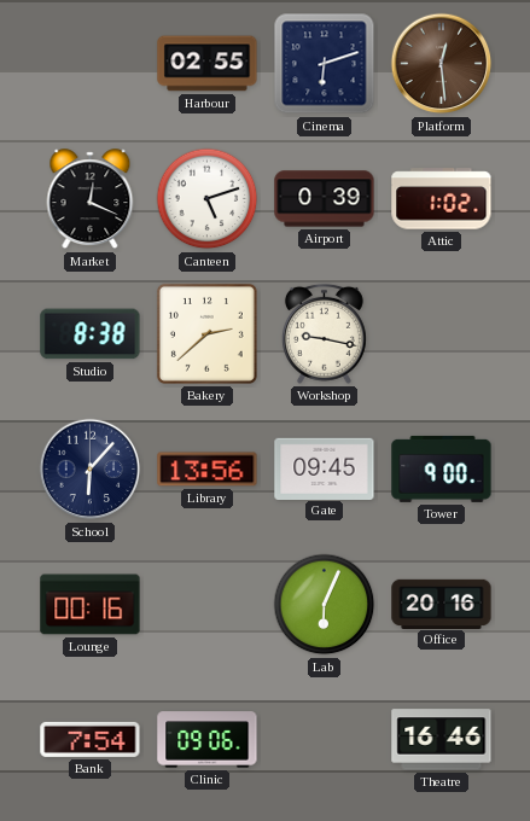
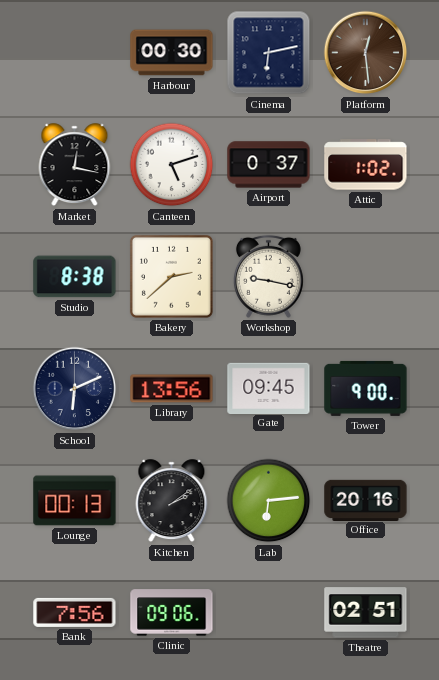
Harbour: 02:55 -> 00:30
Cinema: 6:12 -> 6:13
Market: 12:19 -> 12:17
Airport: 0:39 -> 0:37
School: 6:07 -> 6:11
Lounge: 00:16 -> 00:13
Kitchen: none -> 2:09
Lab: 6:04 -> 6:14
Bank: 7:54 -> 7:56
Theatre: 16:46 -> 02:51
